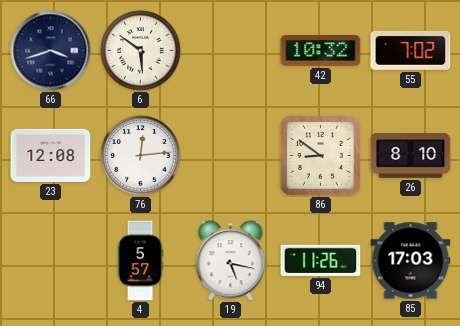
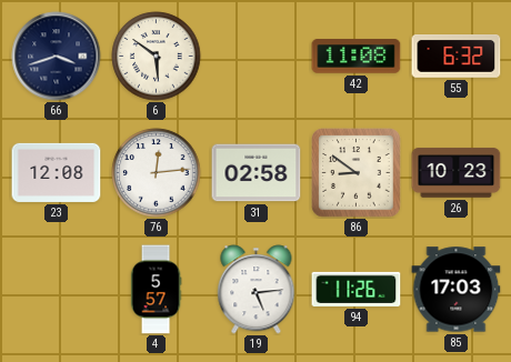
42: 10:32 -> 11:08
55: 7:02 -> 6:32
31: none -> 02:58
26: 8:10 -> 10:23
19: 5:17 -> 5:14
